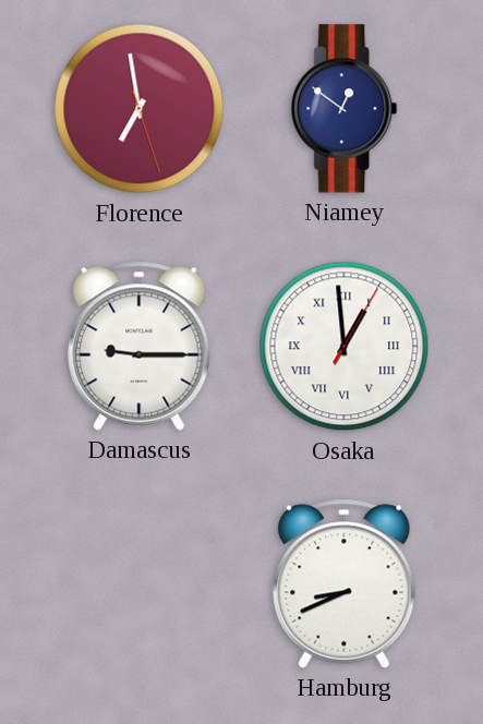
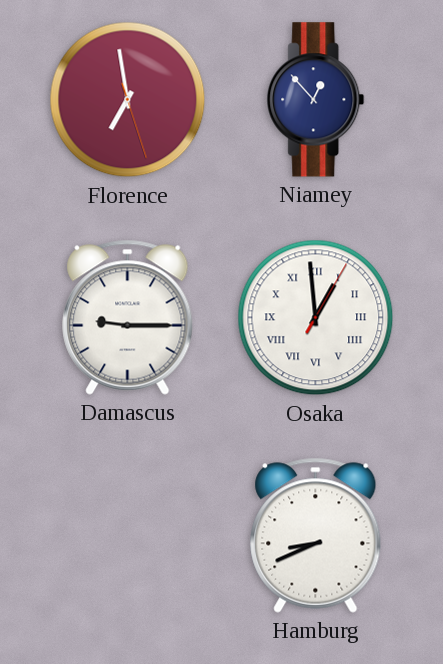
Niamey: 12:51 -> 12:53
